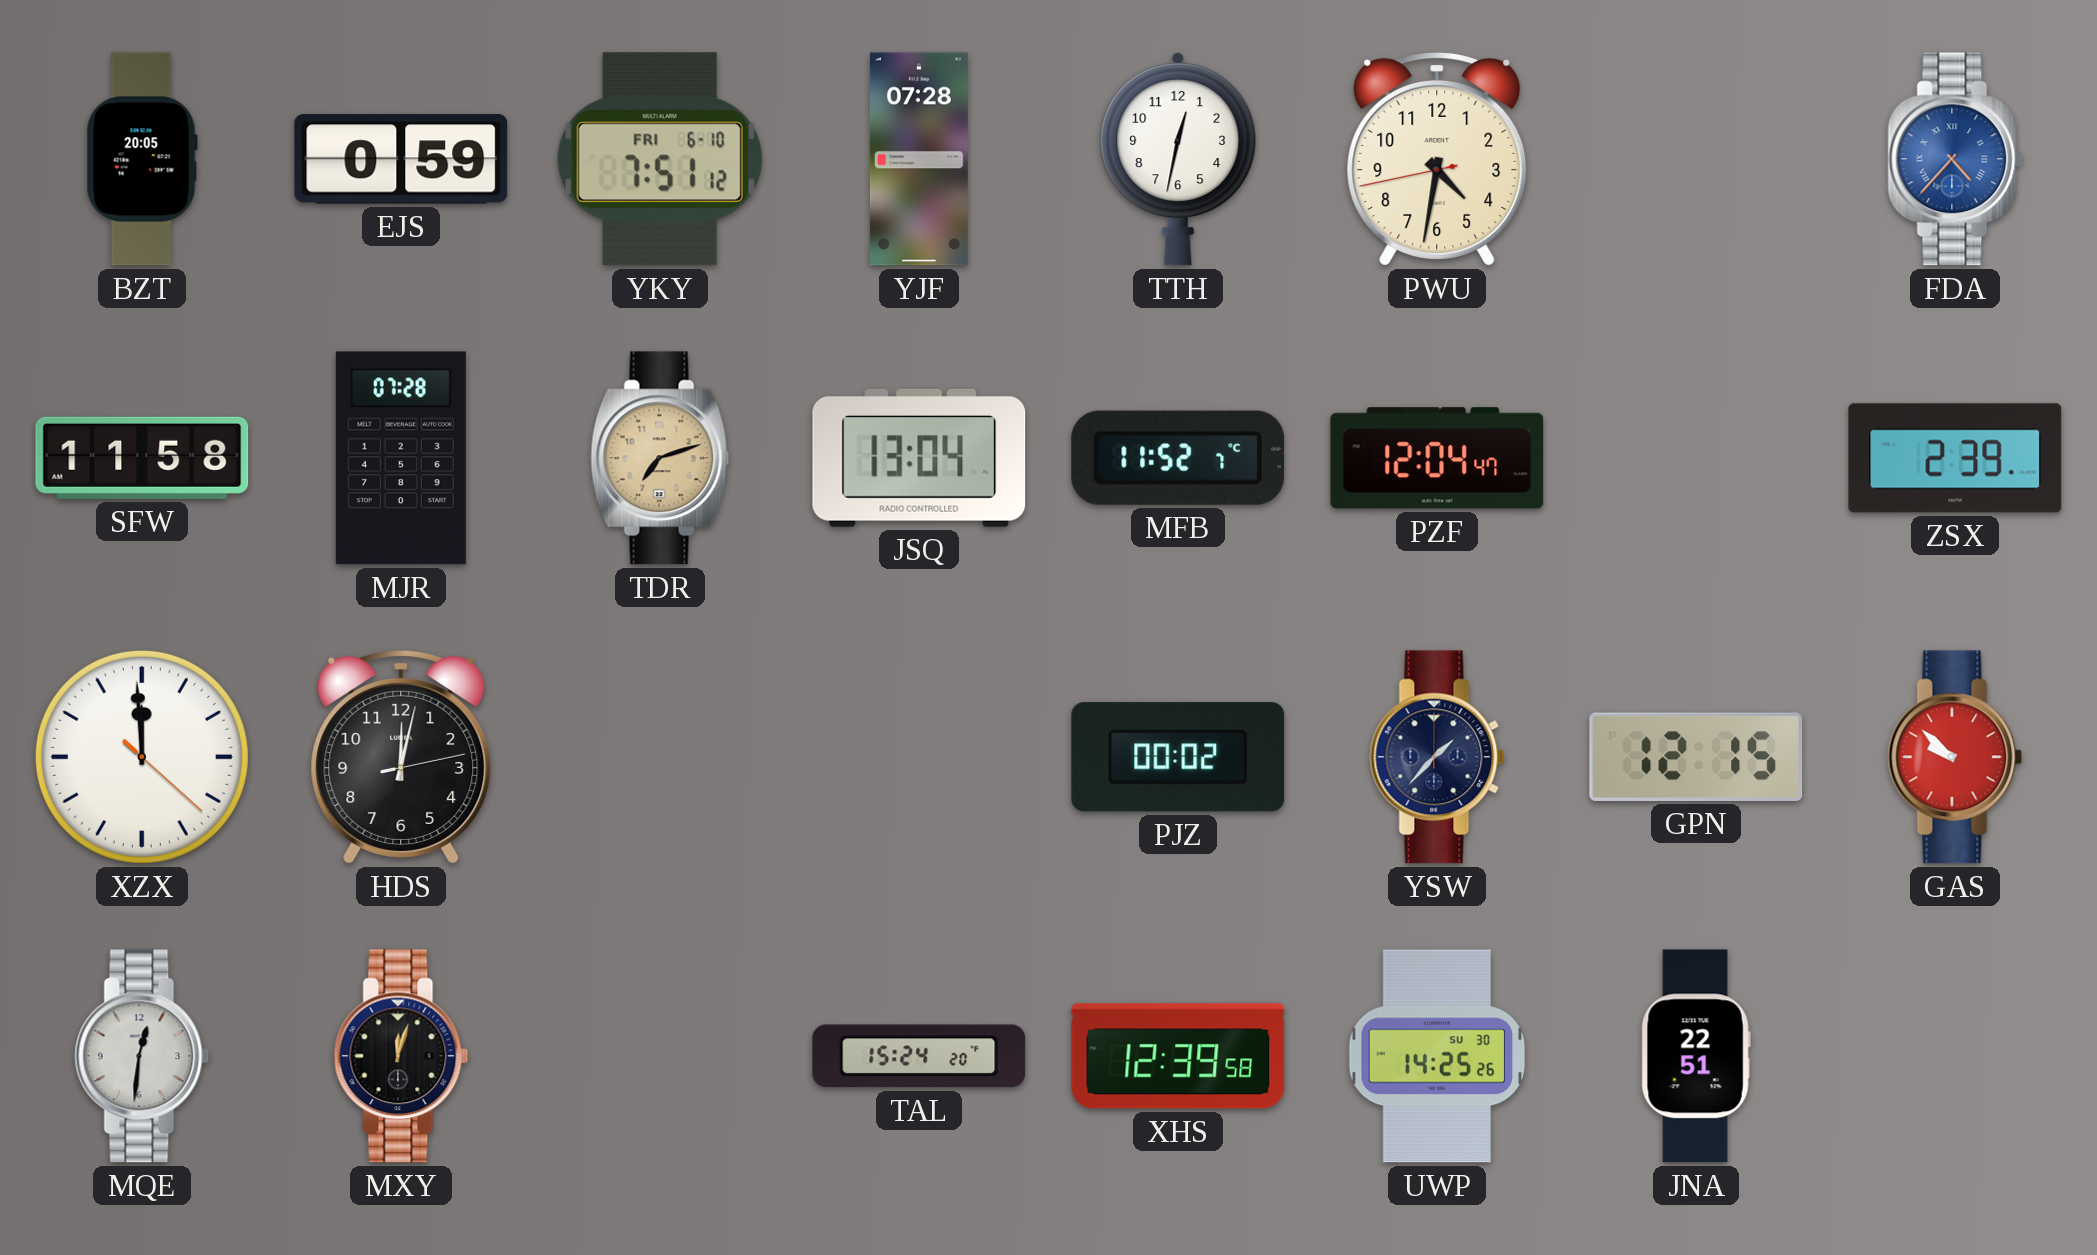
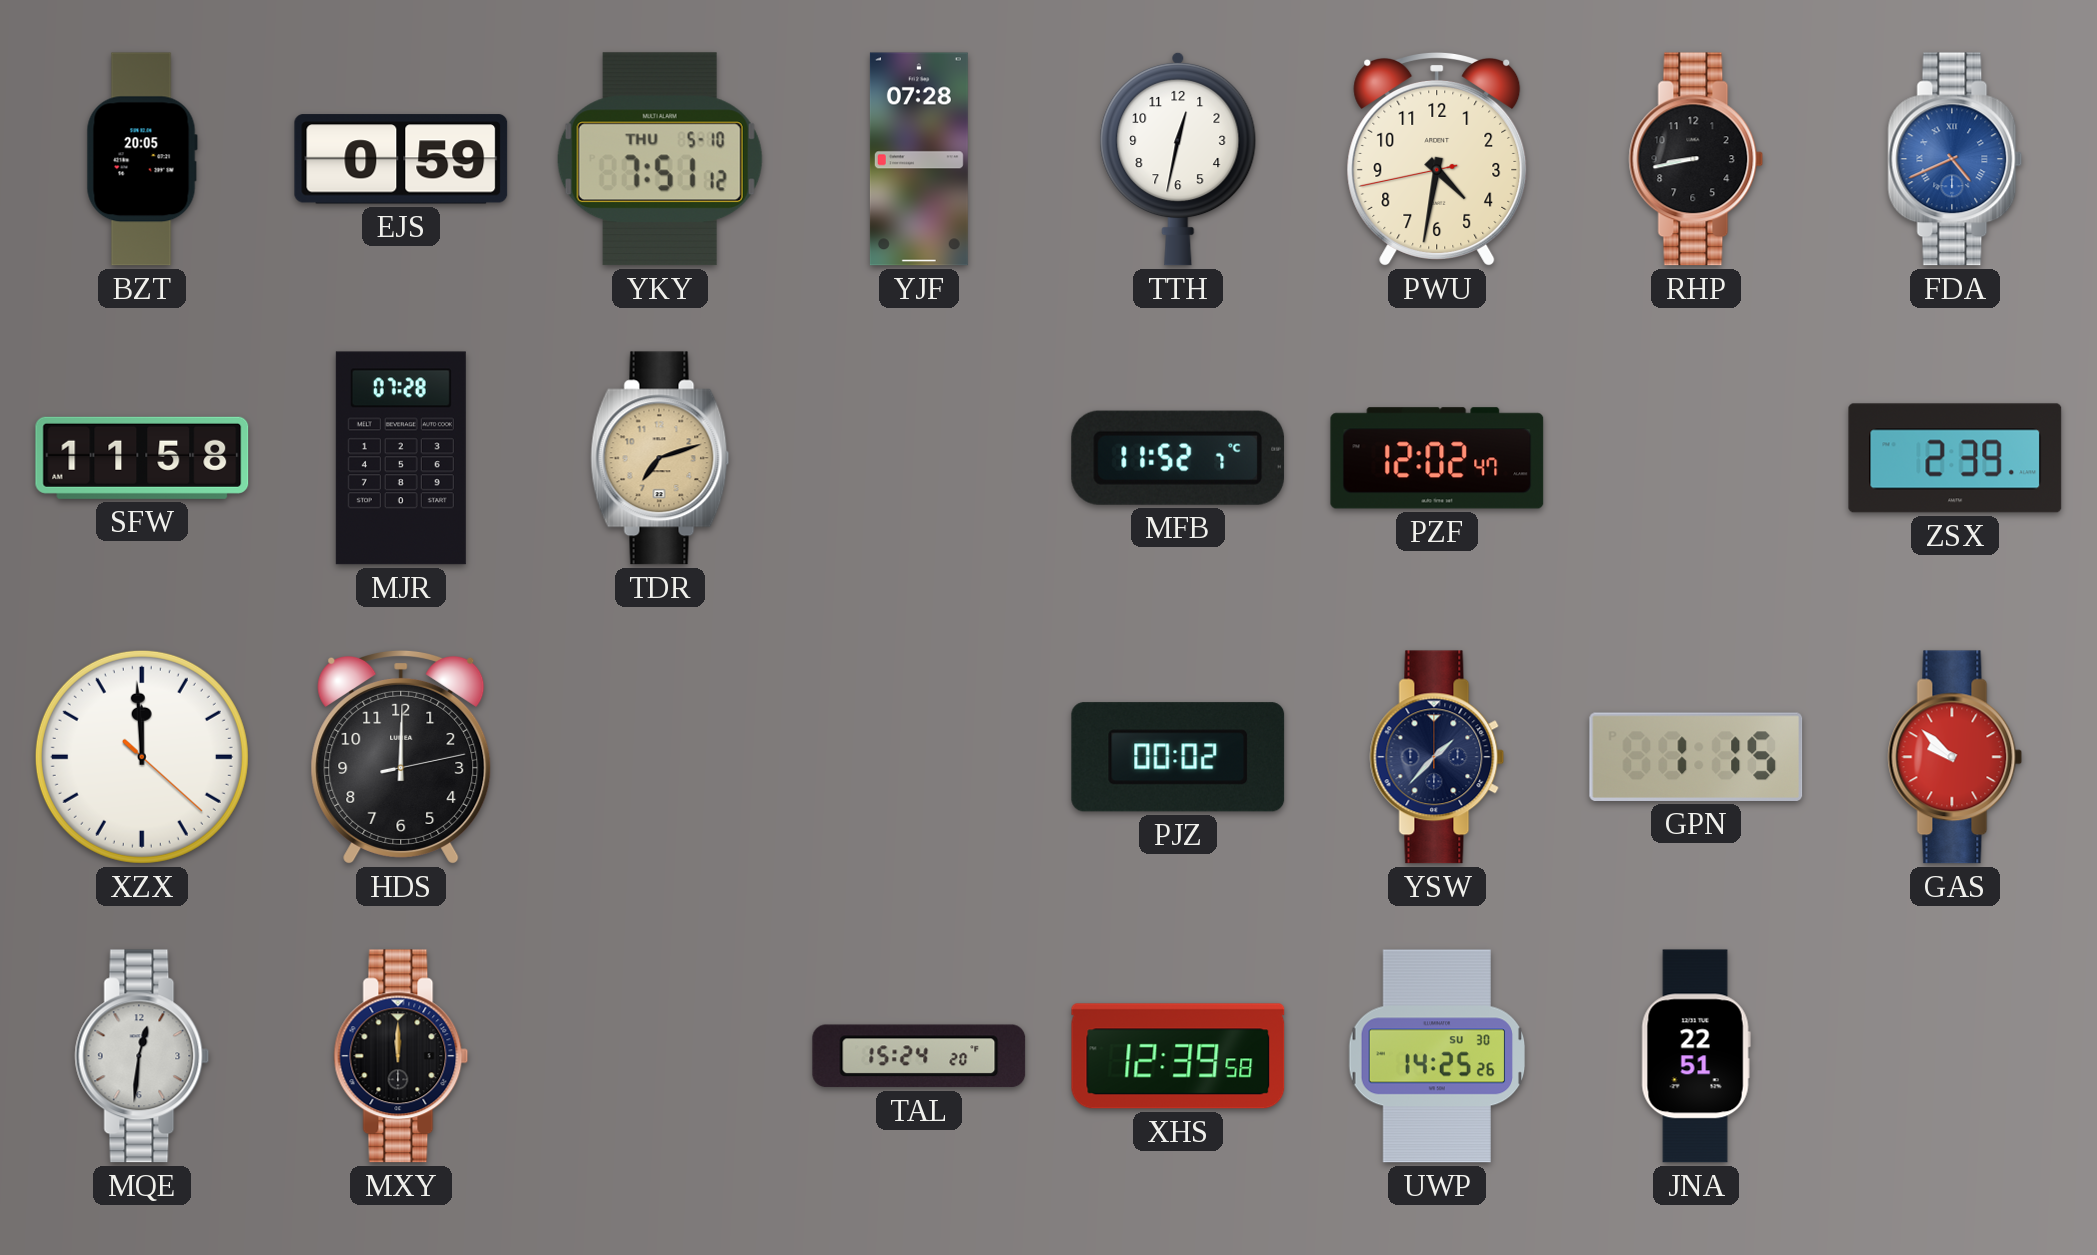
YKY date: FRI 6-10 -> THU 5-10
RHP: none -> 8:43
FDA: 4:37 -> 4:41
JSQ: 13:04 -> none
PZF: 12:04 -> 12:02
HDS: 12:02 -> 12:00
GPN: 12:15 -> 1:15
MXY: 12:03 -> 12:00
